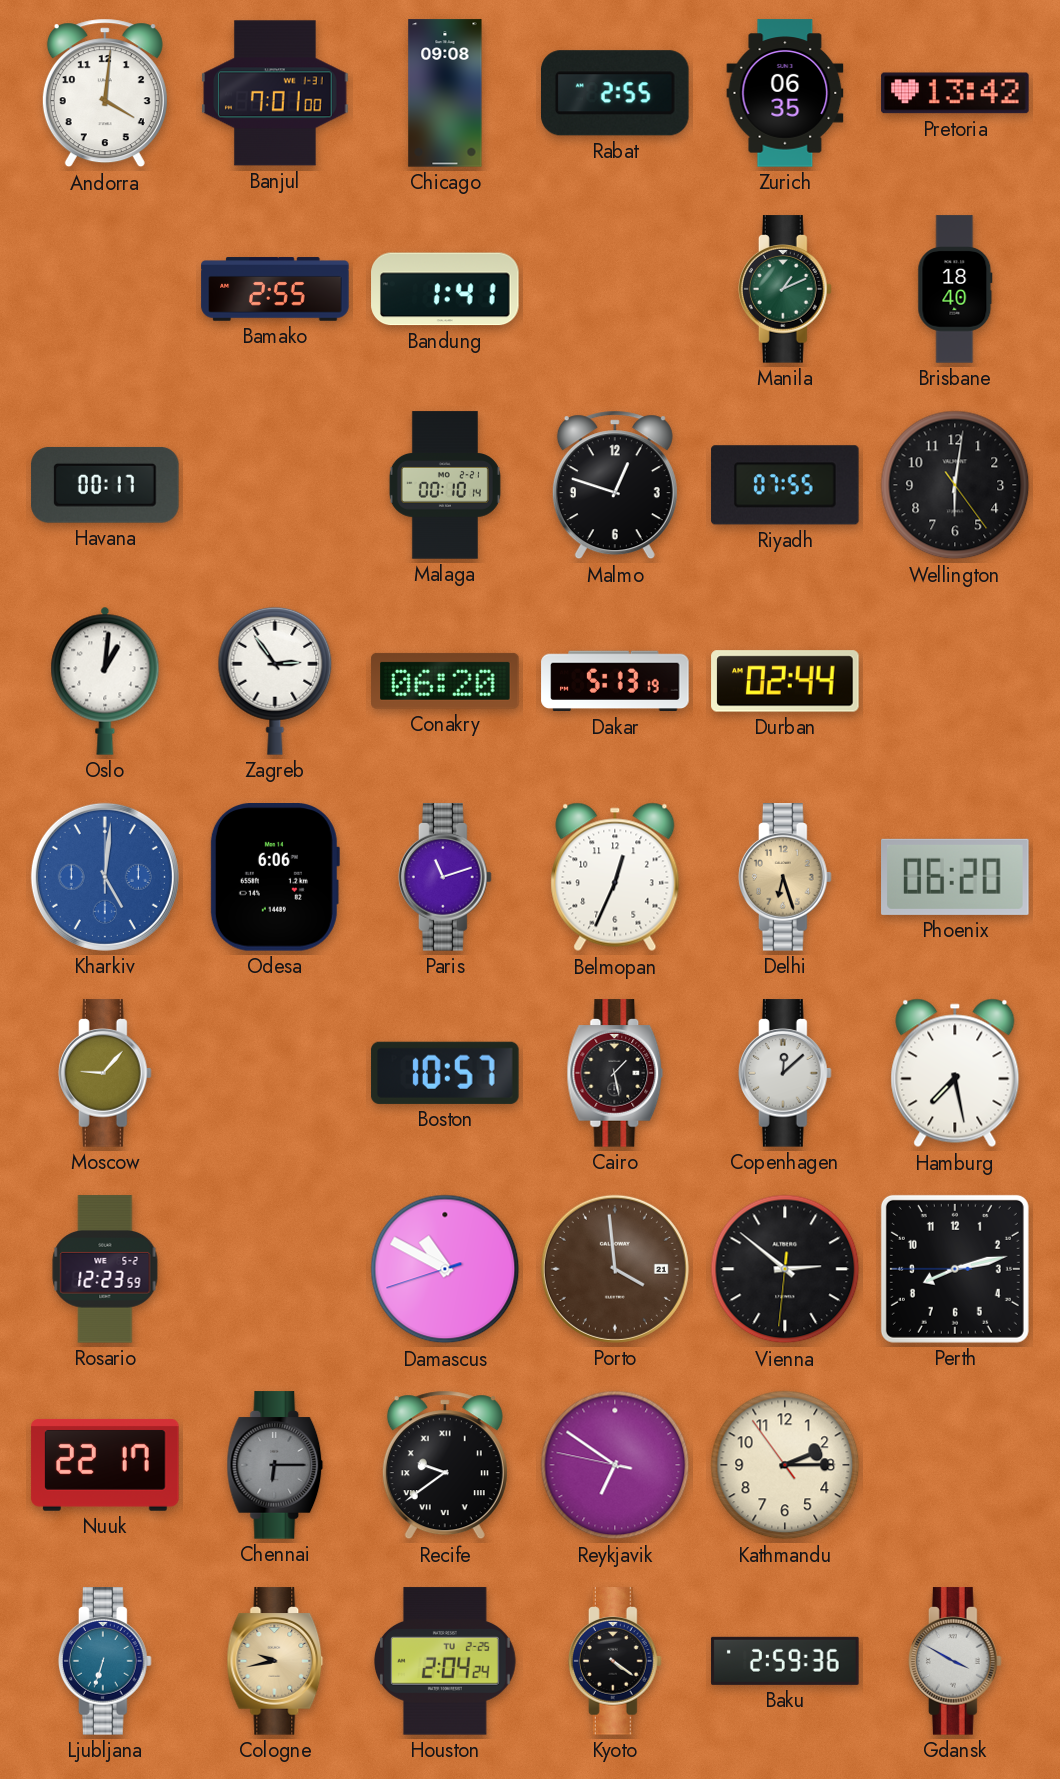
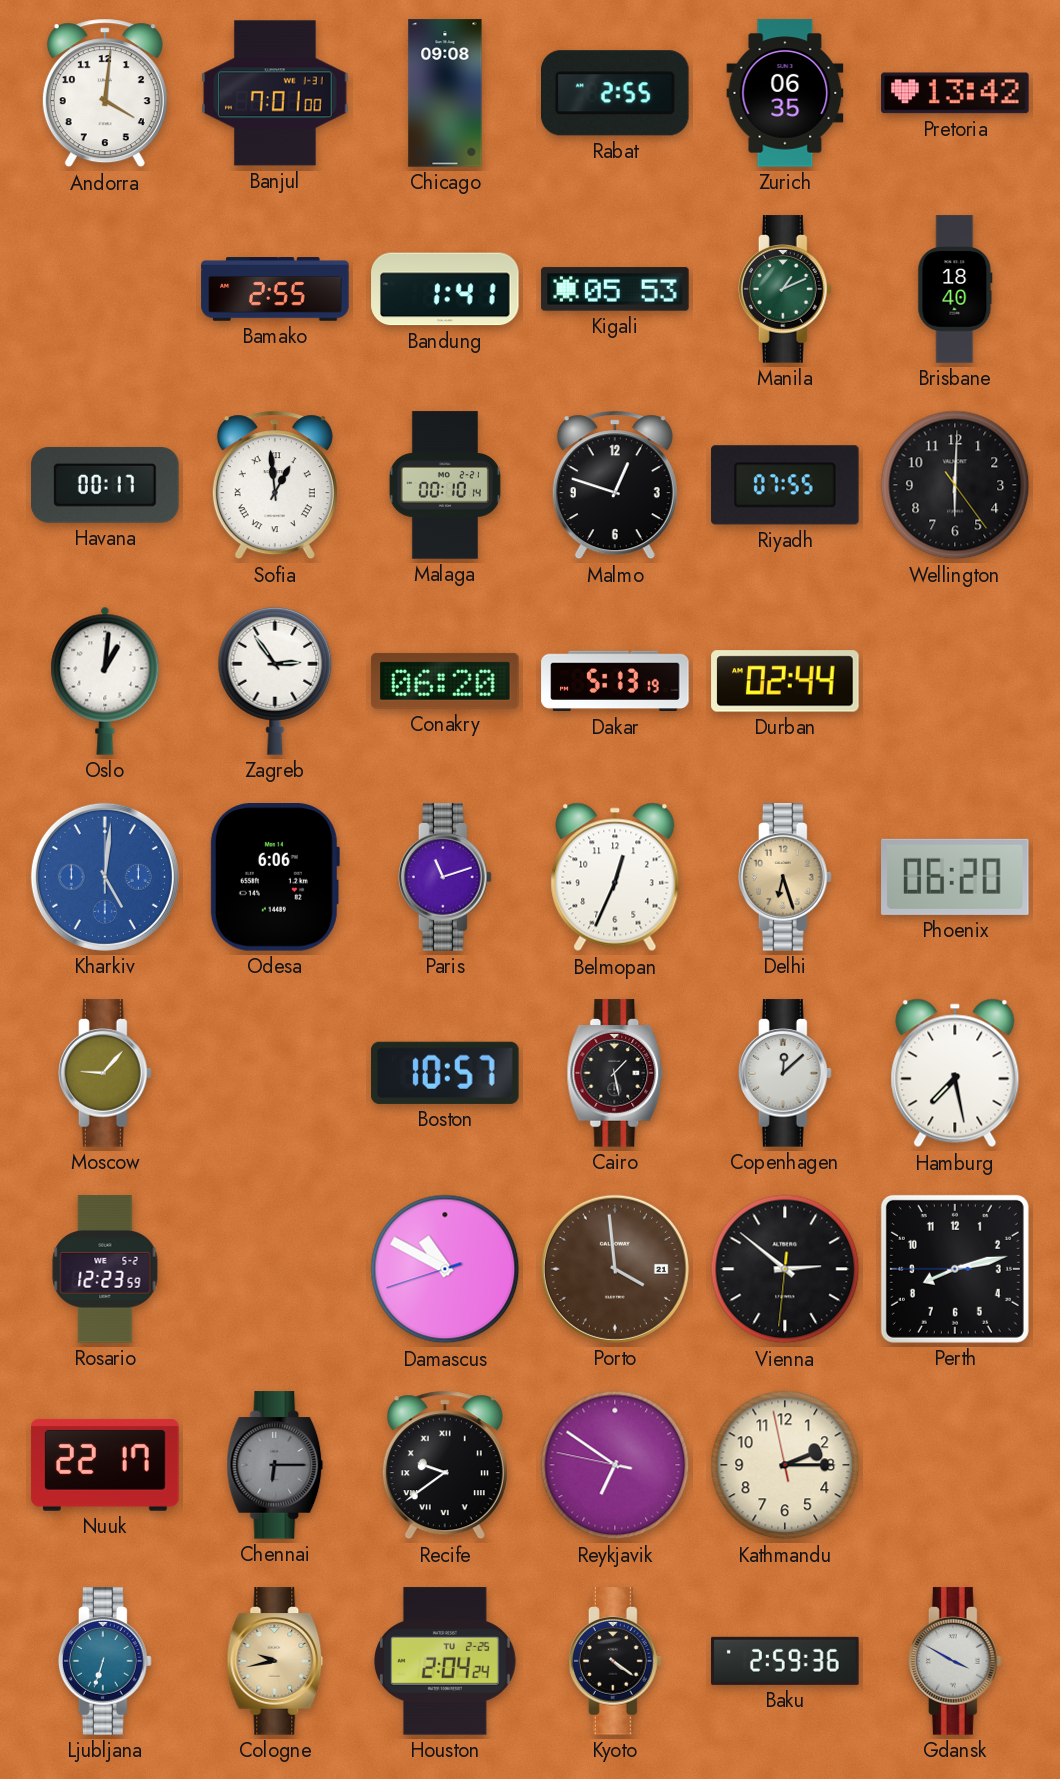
Kigali: none -> 05:53
Sofia: none -> 12:59
Wellington: 6:01 -> 6:00
Kathmandu: 2:14:54 -> 2:14:58
